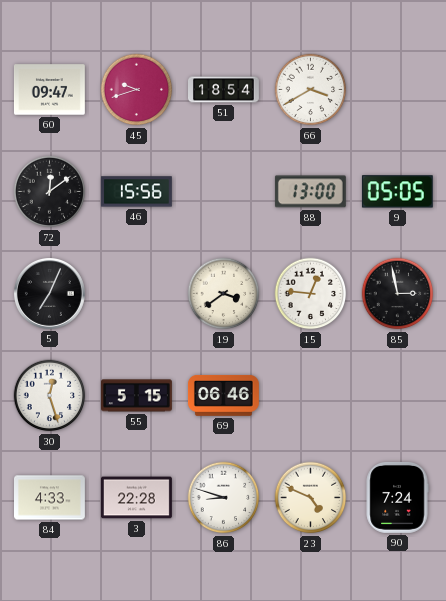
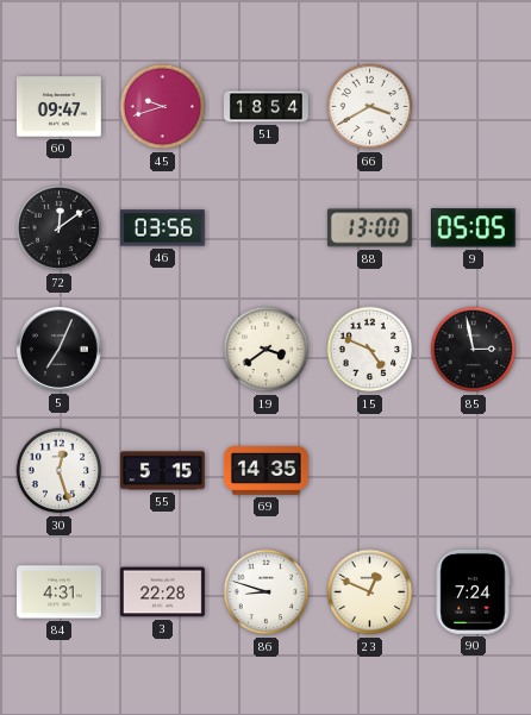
46: 15:56 -> 03:56
15: 12:46 -> 4:49
69: 06:46 -> 14:35
84: 4:33 -> 4:31
23: 4:49 -> 12:49
